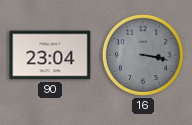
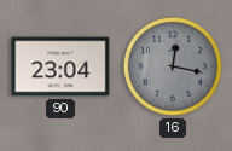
16: 3:17 -> 12:17
